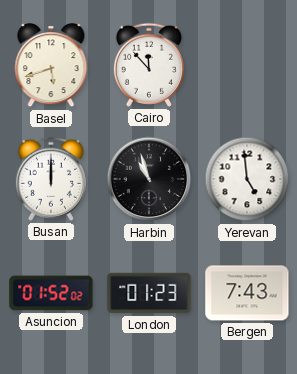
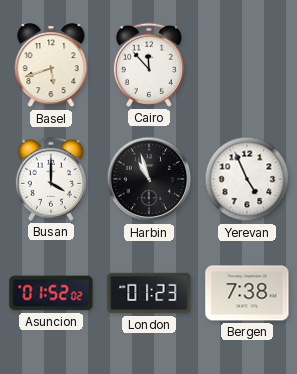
Busan: 12:00 -> 4:00
Yerevan: 4:59 -> 4:56
Bergen: 7:43 -> 7:38
